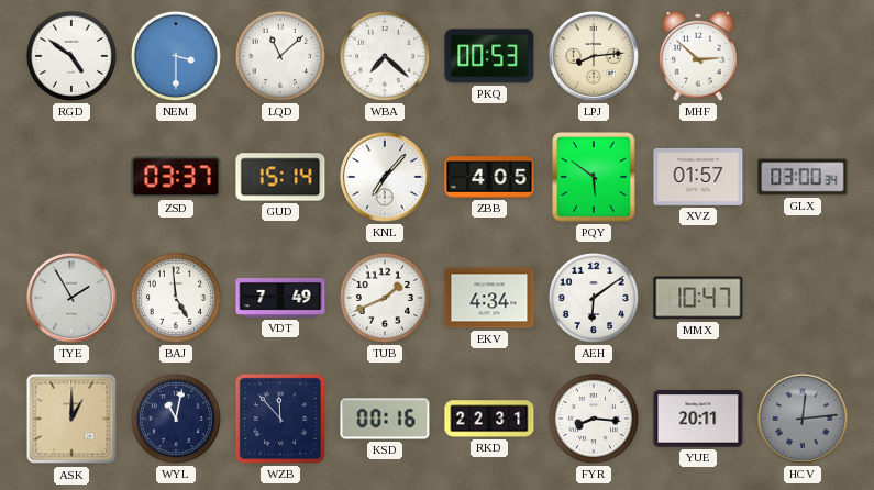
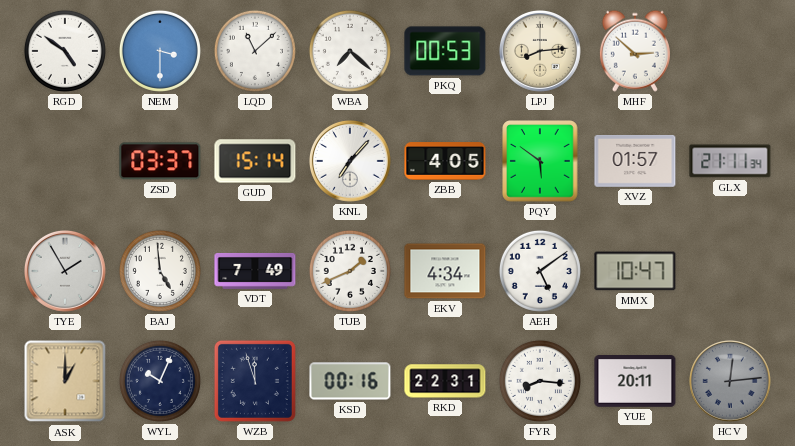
GLX: 03:00 -> 21:11
AEH: 6:09 -> 5:09
WYL: 11:02 -> 10:04
WZB: 11:53 -> 11:57
